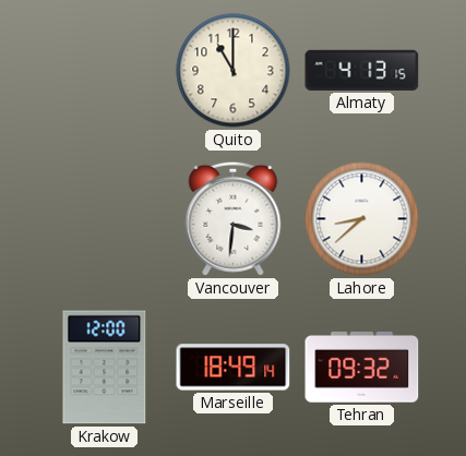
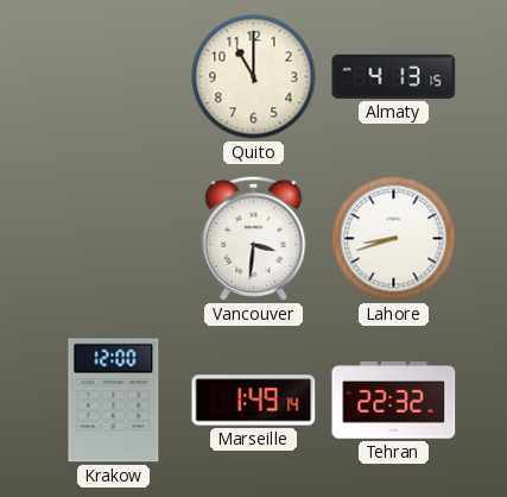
Lahore: 8:38 -> 8:42
Marseille: 18:49 -> 1:49
Tehran: 09:32 -> 22:32
